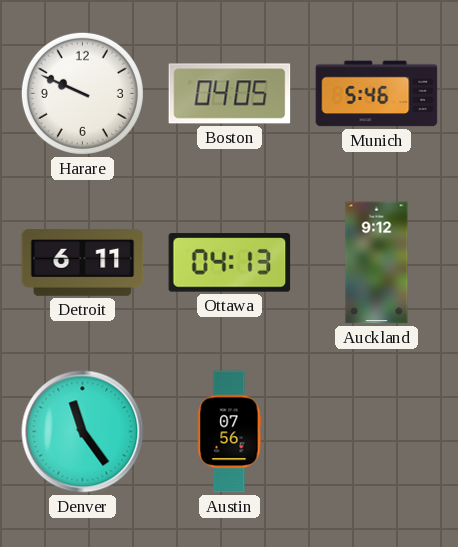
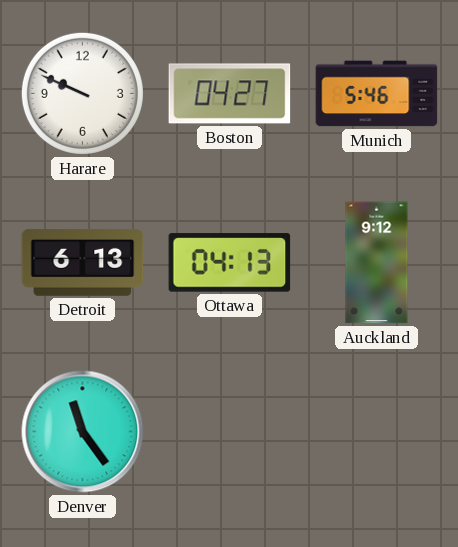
Boston: 04:05 -> 04:27
Detroit: 6:11 -> 6:13
Austin: 07:56 -> none
